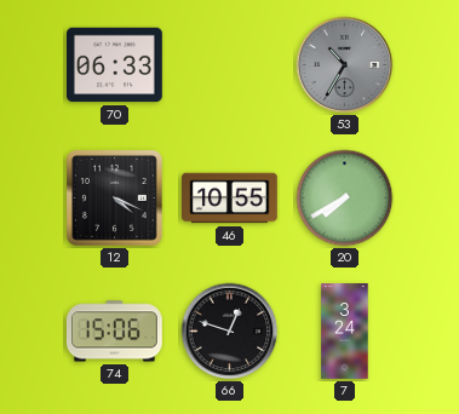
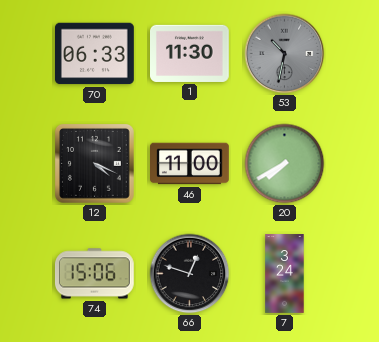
1: none -> 11:30
53: 10:35 -> 10:32
46: 10:55 -> 11:00
